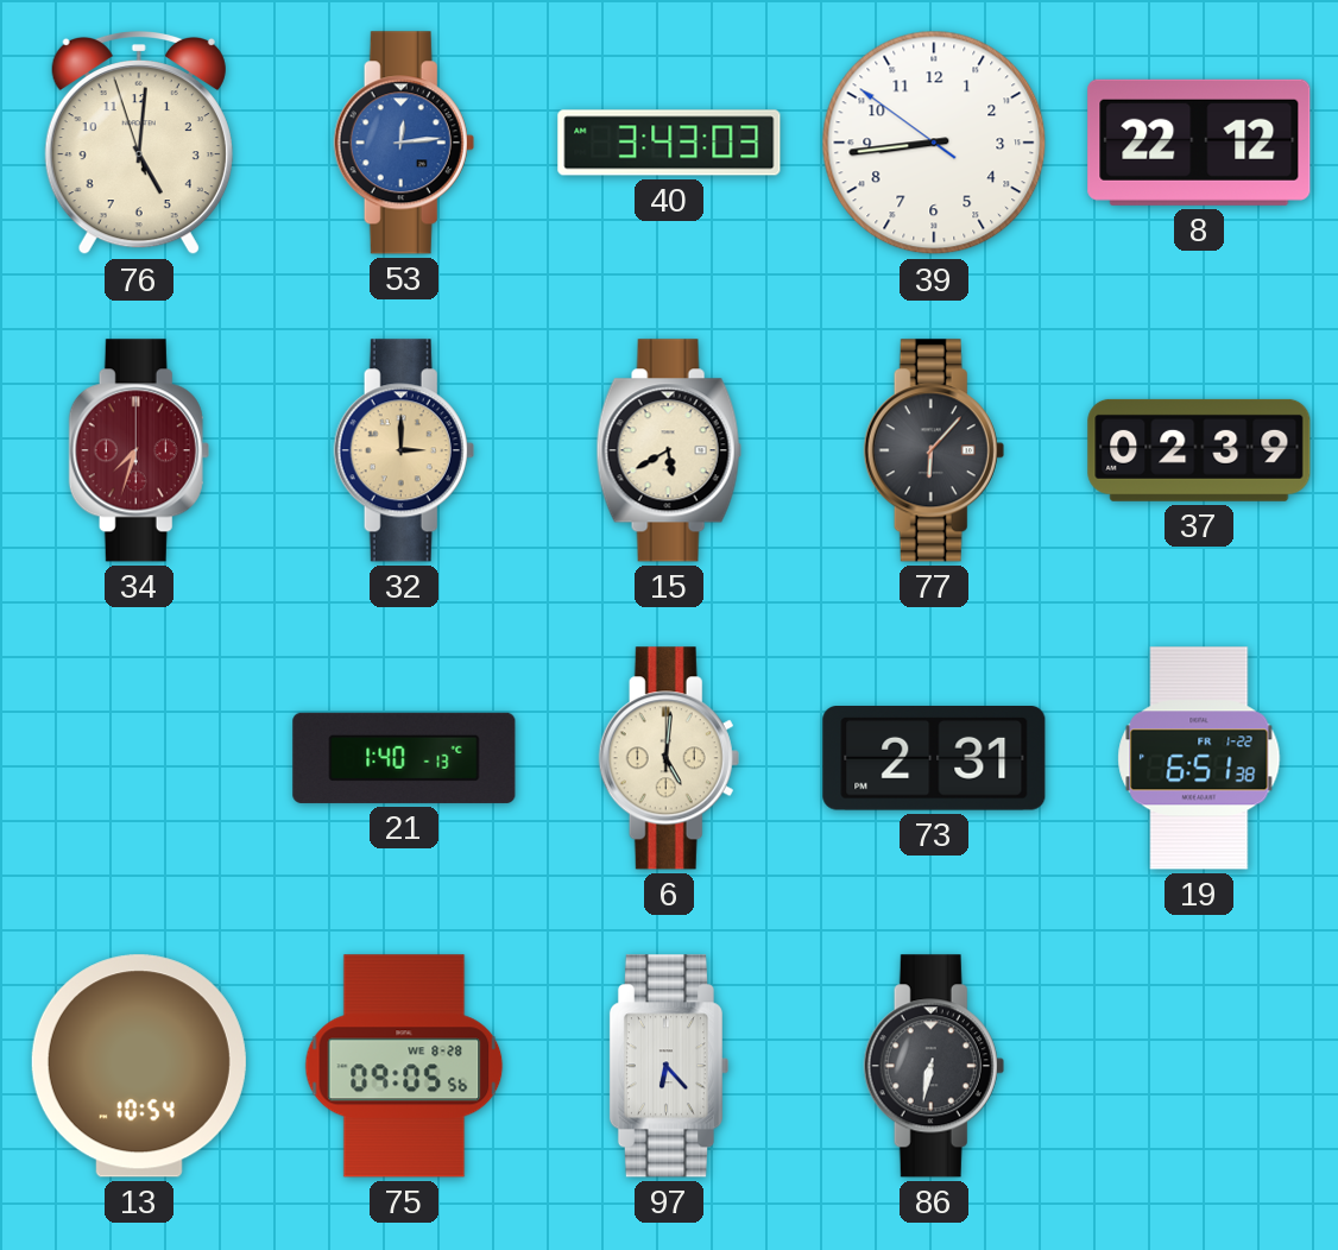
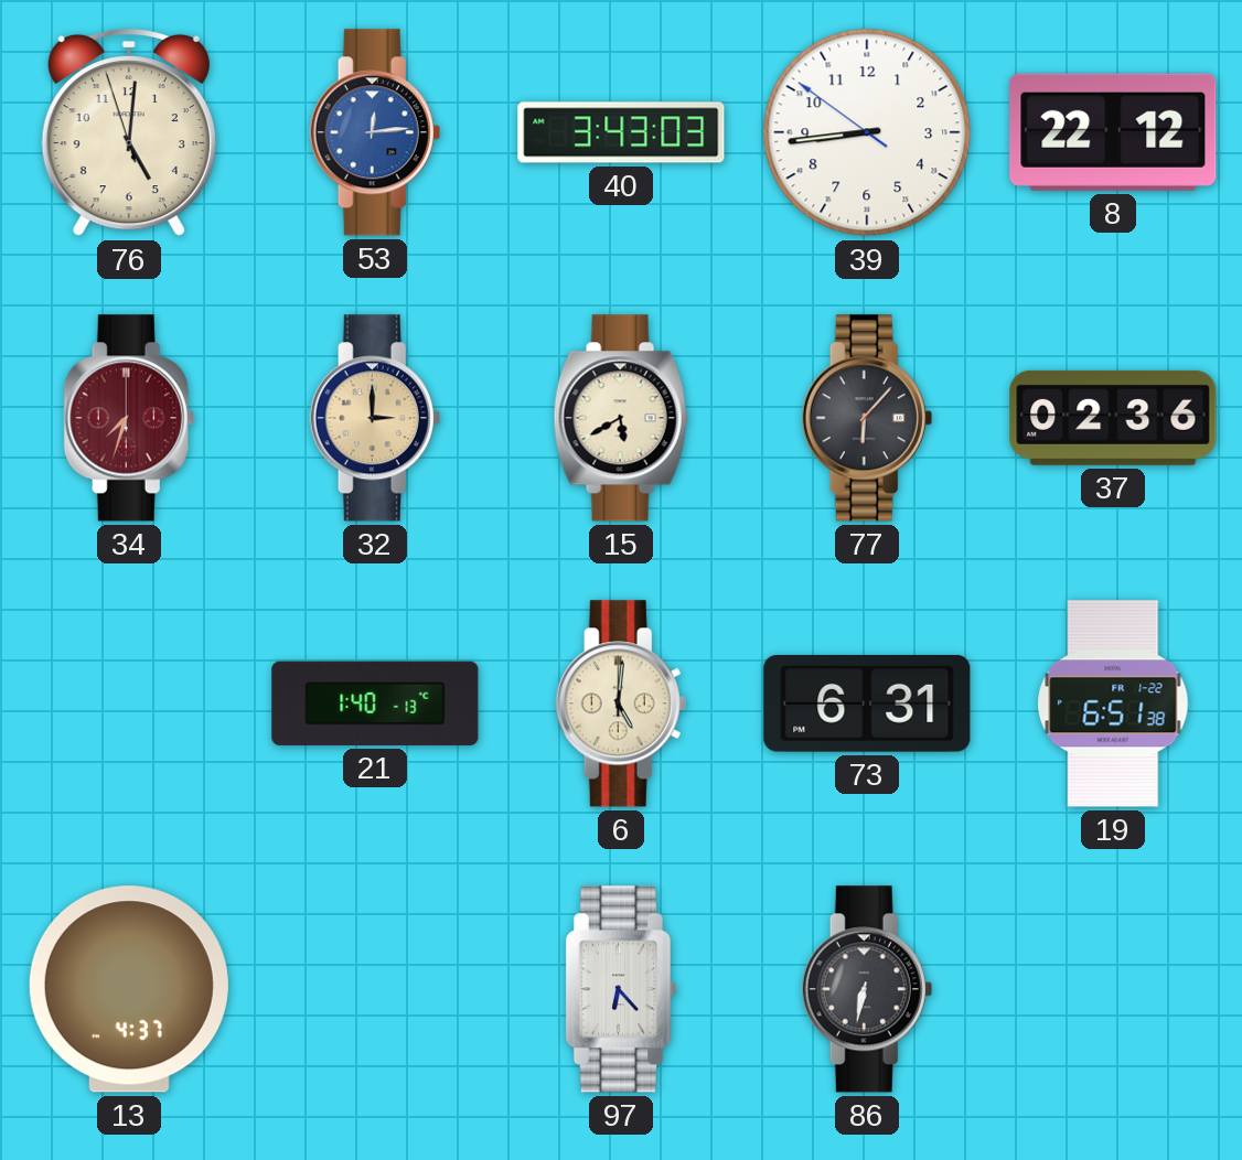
37: 02:39 -> 02:36
73: 2:31 -> 6:31
13: 10:54 -> 4:37
75: 09:05 -> none
